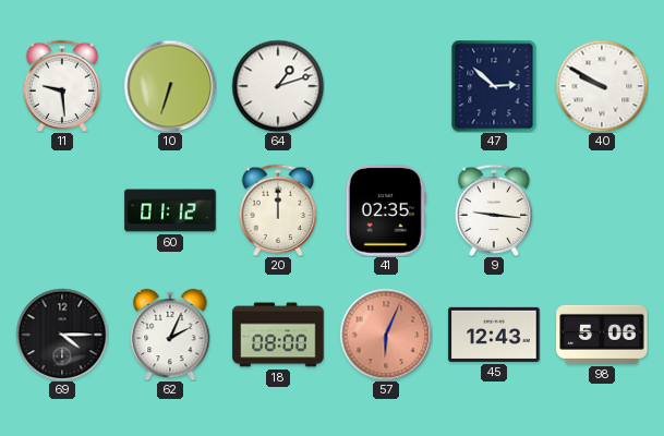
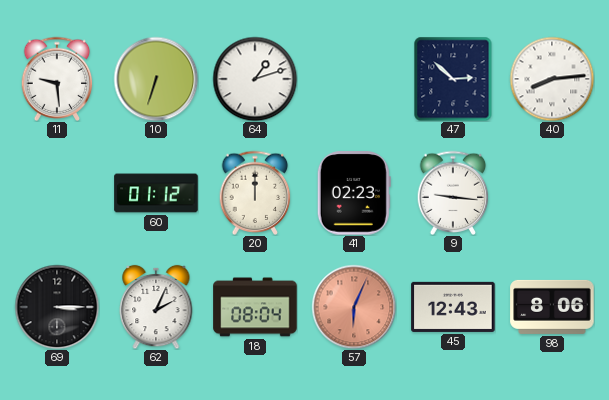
40: 9:50 -> 8:14
41: 02:35 -> 02:23
69: 4:15 -> 3:15
18: 08:00 -> 08:04
98: 5:06 -> 8:06
